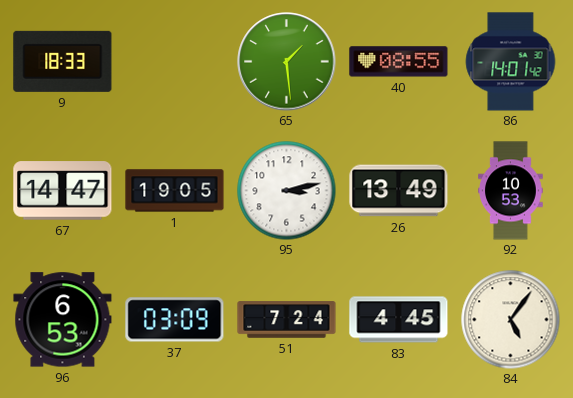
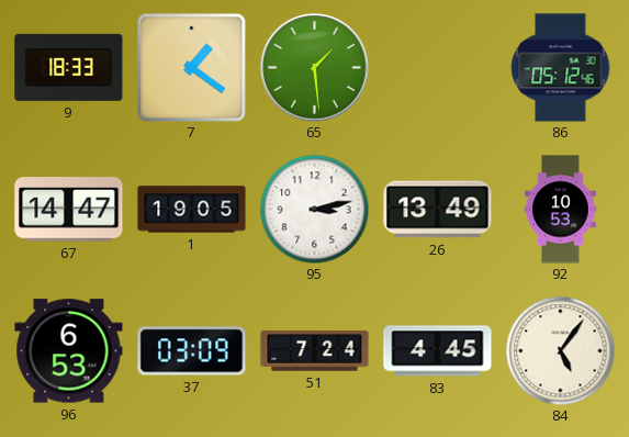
7: none -> 1:21
40: 08:55 -> none
86: 14:01 -> 05:12
